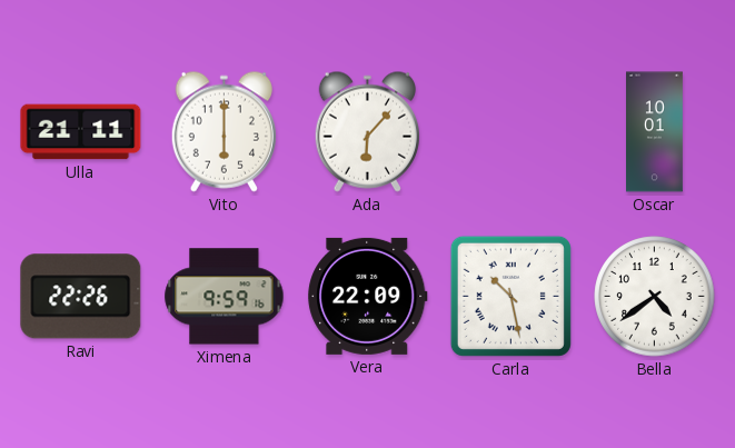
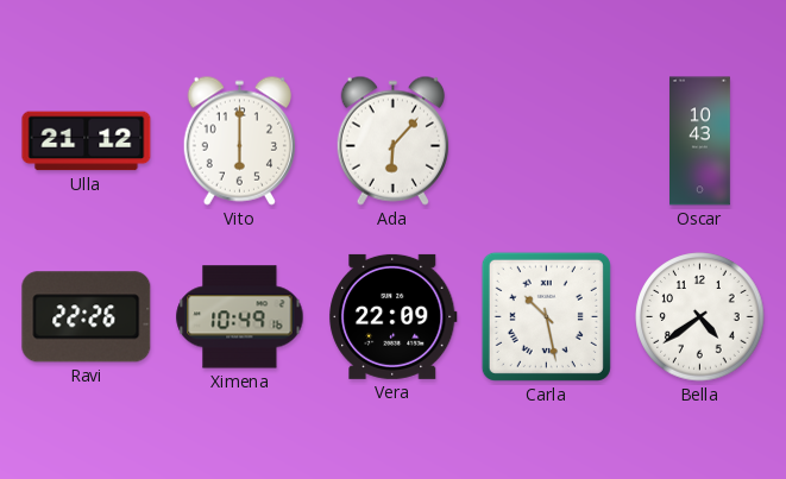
Ulla: 21:11 -> 21:12
Oscar: 10:01 -> 10:43
Ximena: 9:59 -> 10:49
